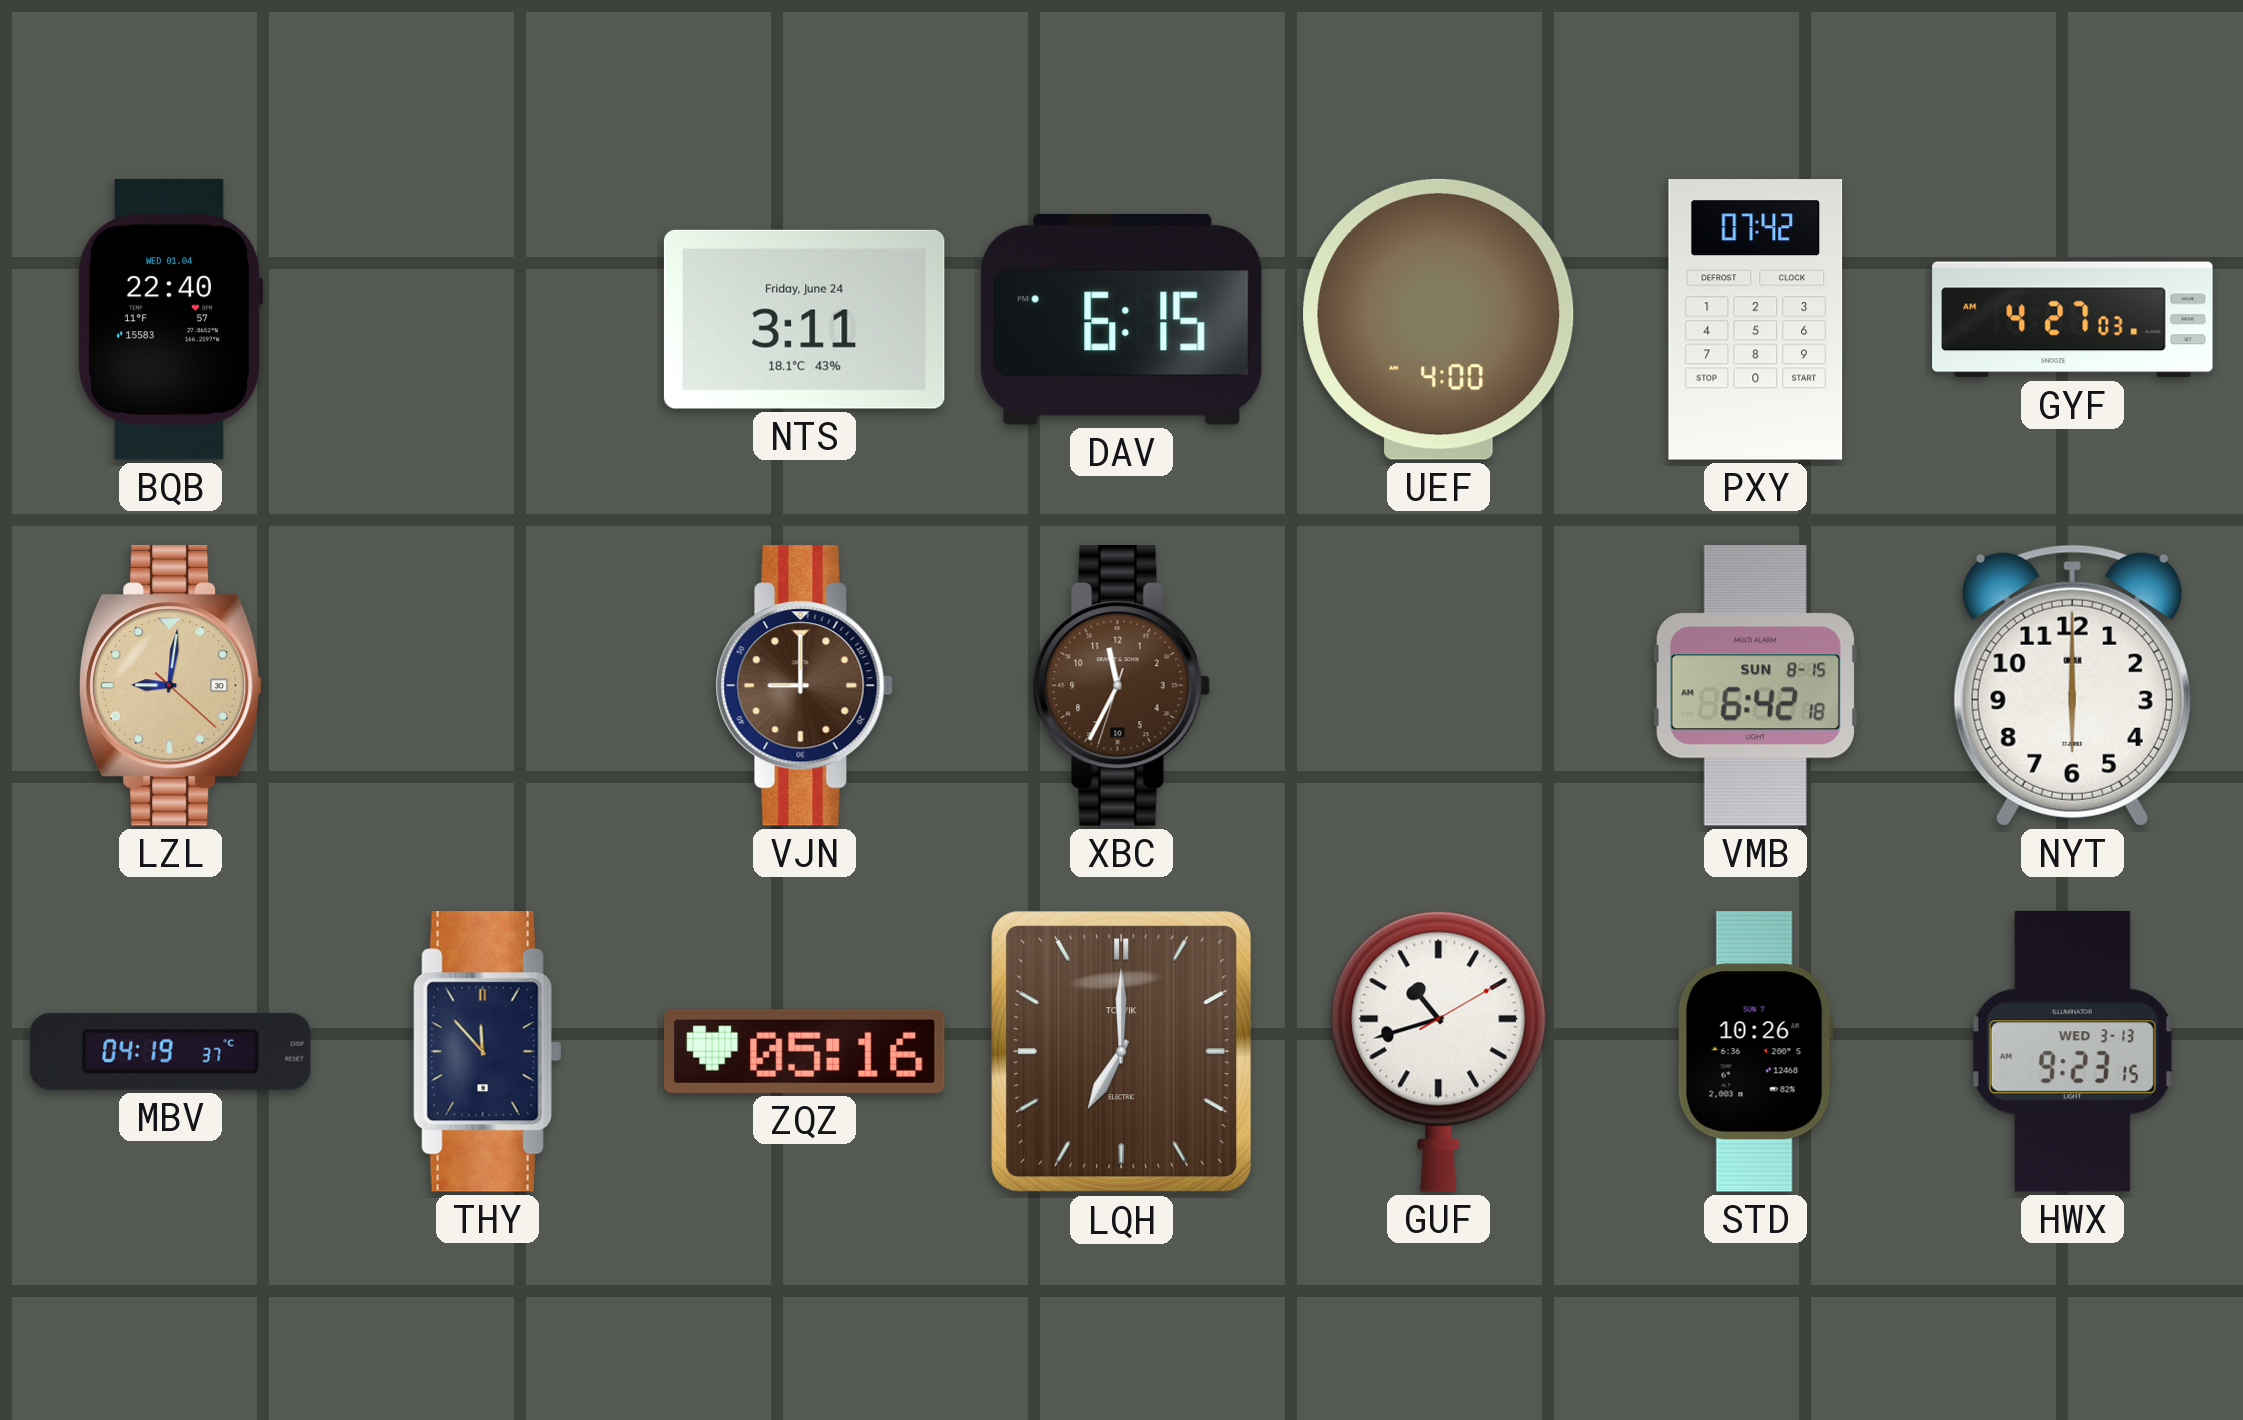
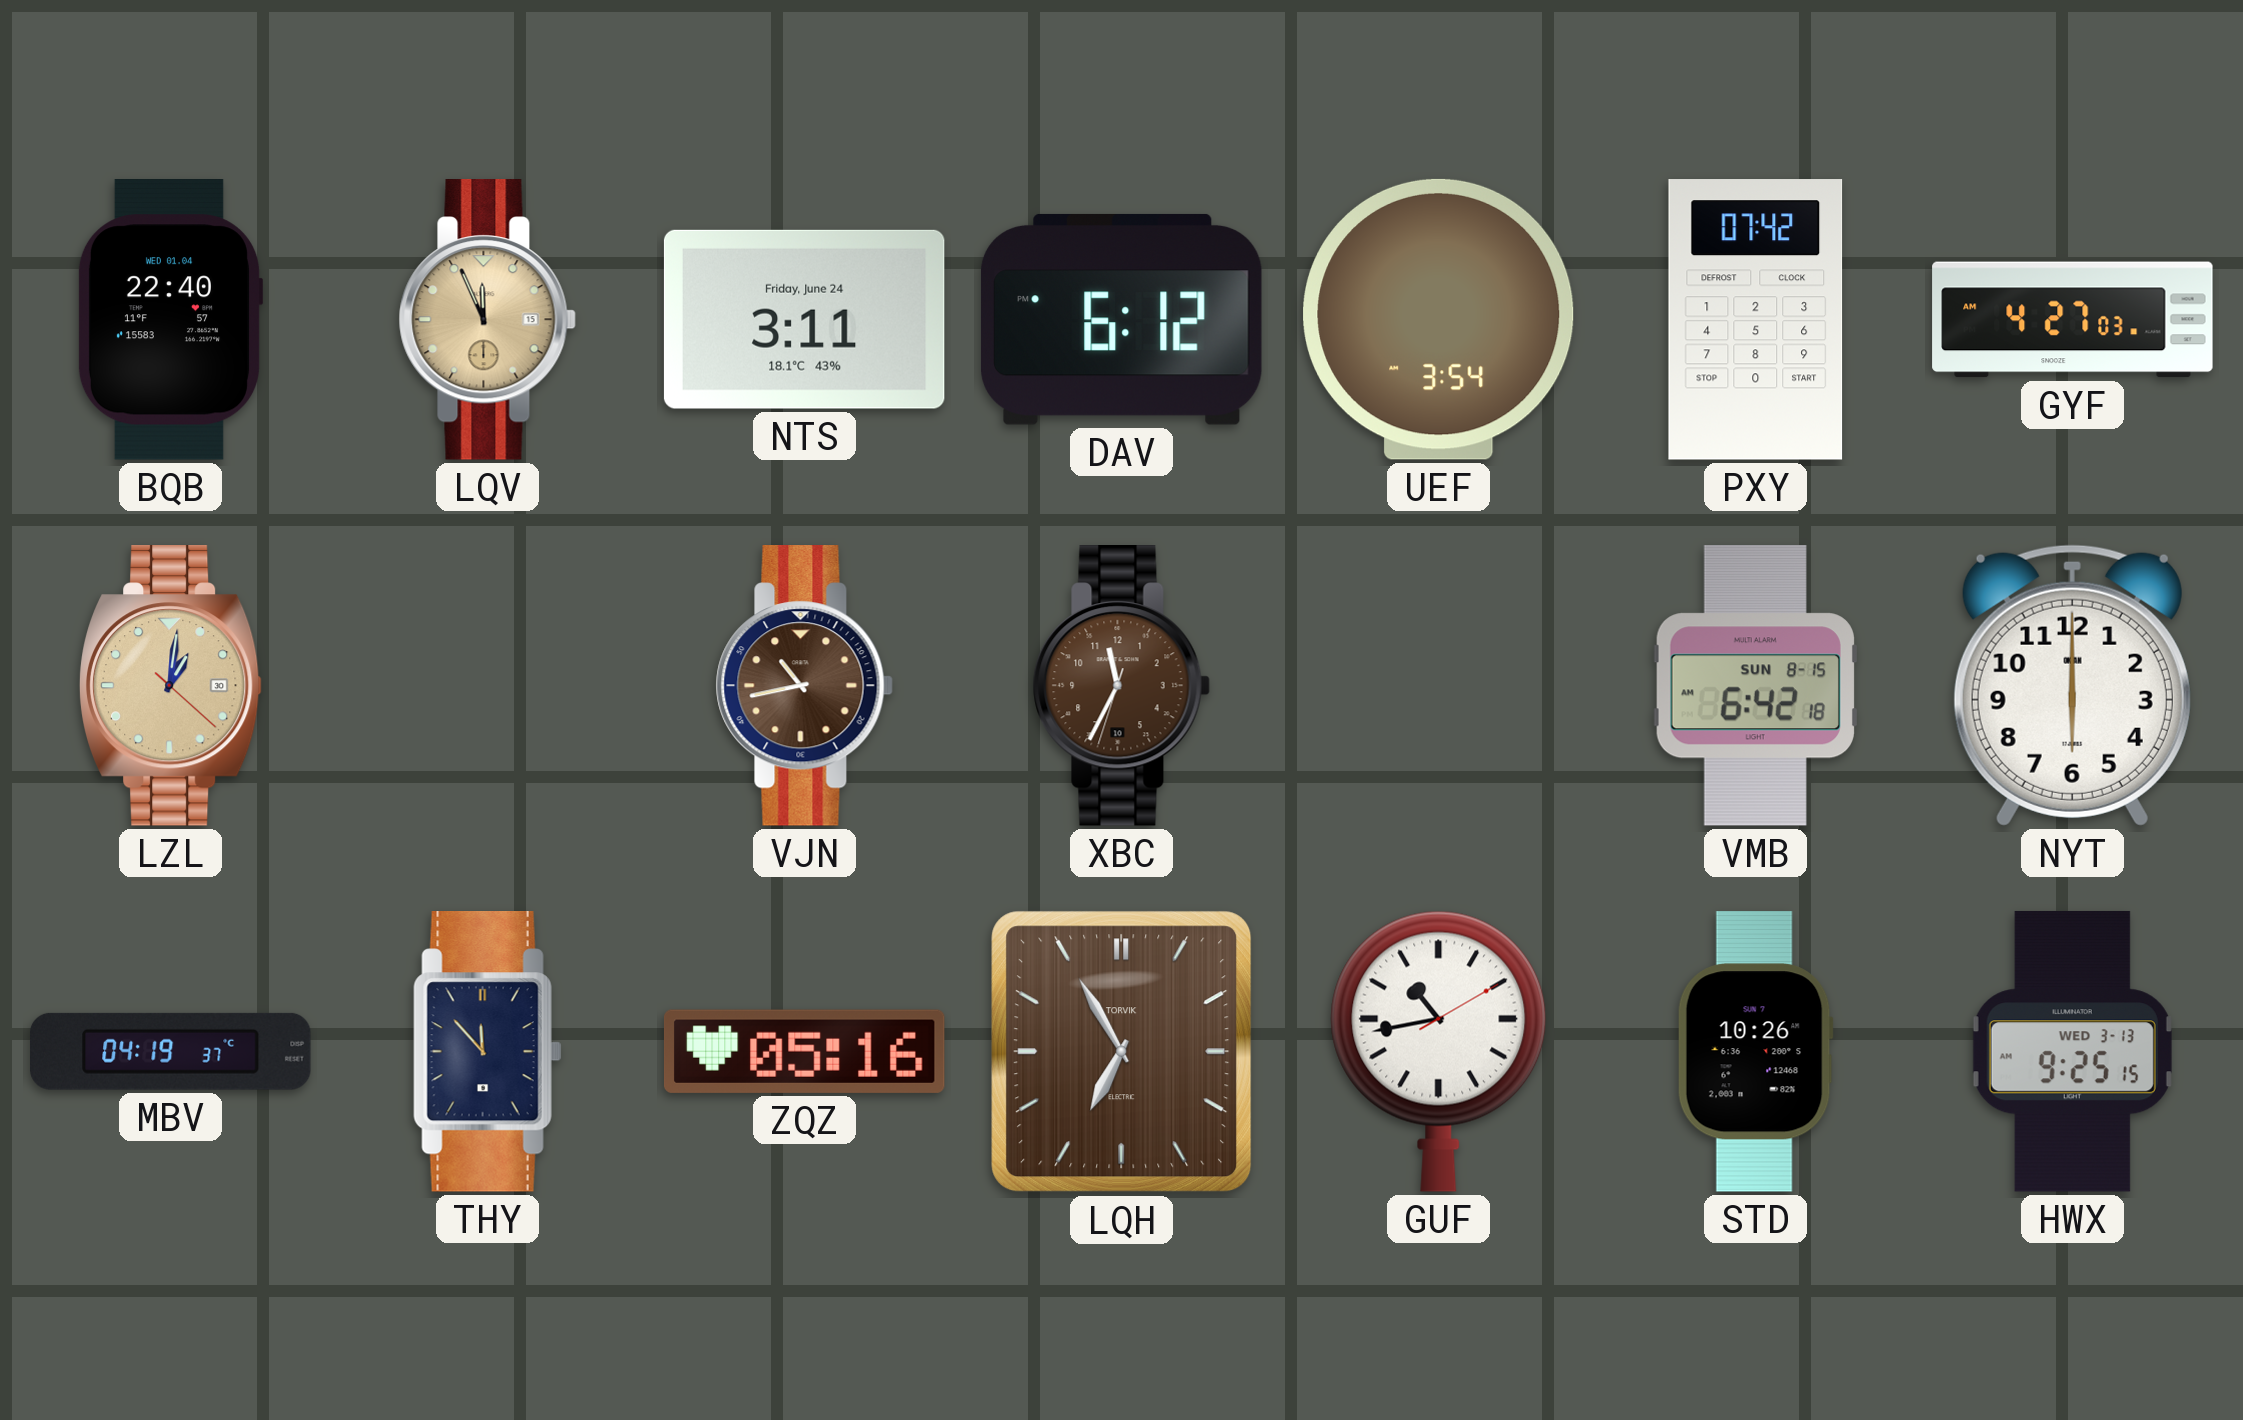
LQV: none -> 11:56
DAV: 6:15 -> 6:12
UEF: 4:00 -> 3:54
LZL: 9:01 -> 1:01
VJN: 9:00 -> 10:43
LQH: 7:00 -> 6:55
GUF: 10:42 -> 10:43
HWX: 9:23 -> 9:25
